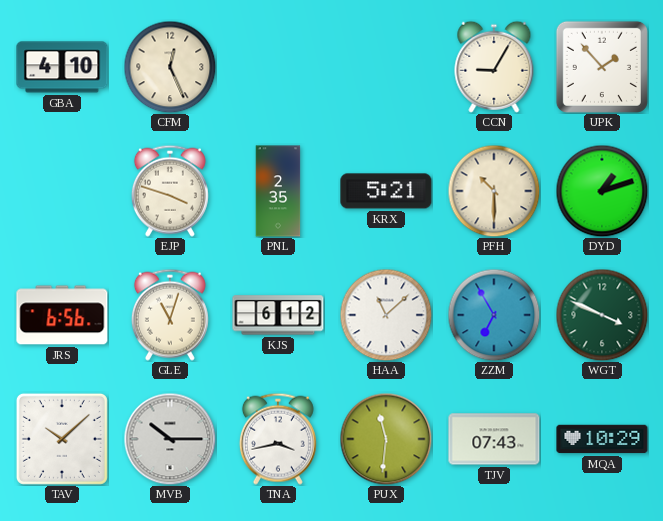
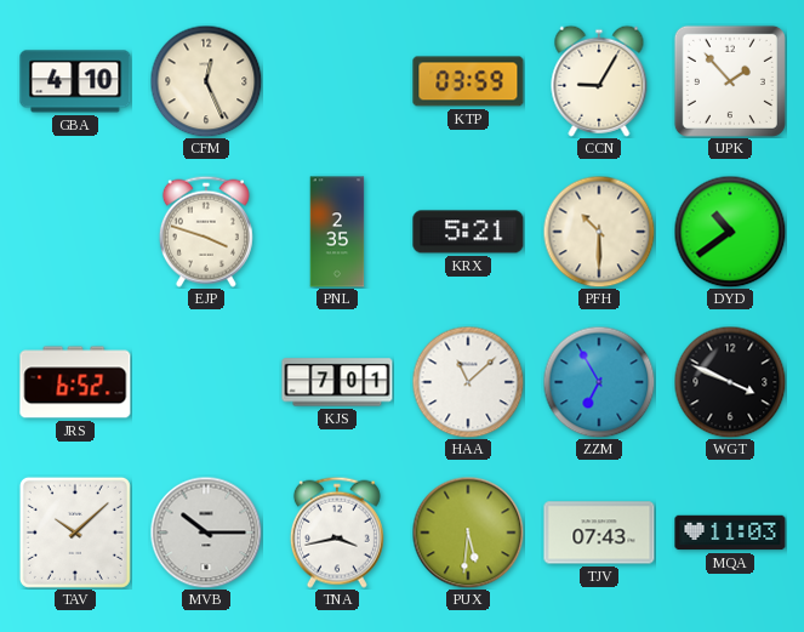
KTP: none -> 03:59
DYD: 1:12 -> 10:39
JRS: 6:56 -> 6:52
GLE: 11:03 -> none
KJS: 6:12 -> 7:01
WGT dial: green -> black
PUX: 11:31 -> 5:31
MQA: 10:29 -> 11:03
